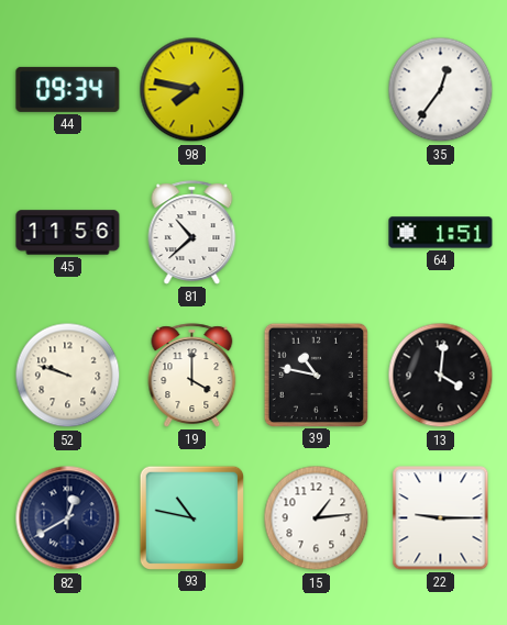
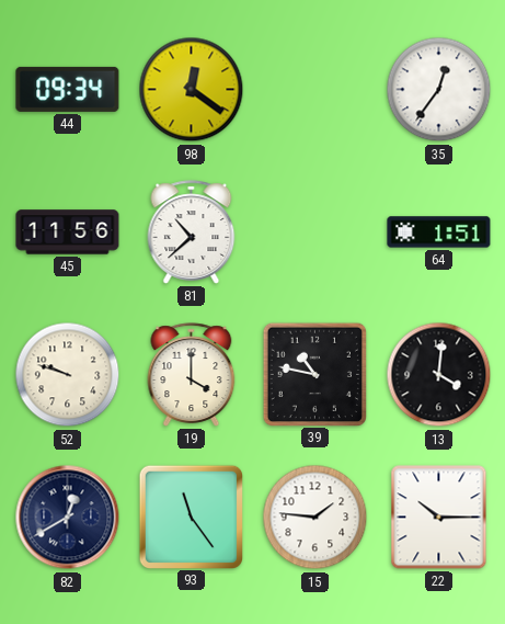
98: 7:47 -> 12:21
93: 10:47 -> 11:24
15: 1:14 -> 1:46
22: 9:15 -> 10:15
